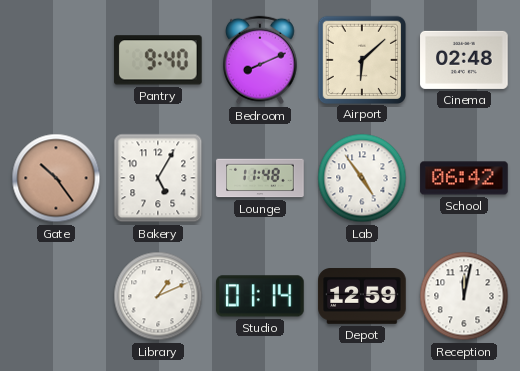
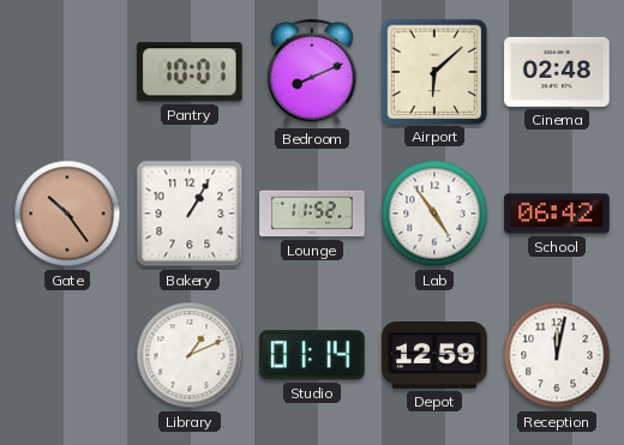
Pantry: 9:40 -> 10:01
Bakery: 5:05 -> 1:05
Lounge: 11:48 -> 11:52
